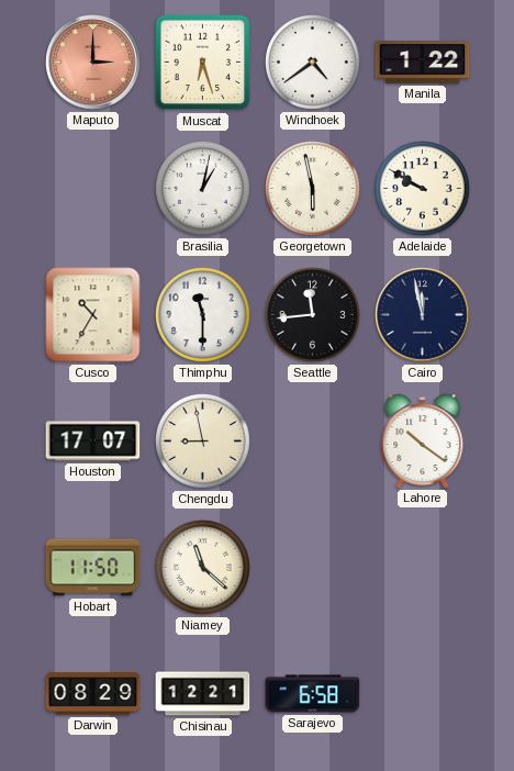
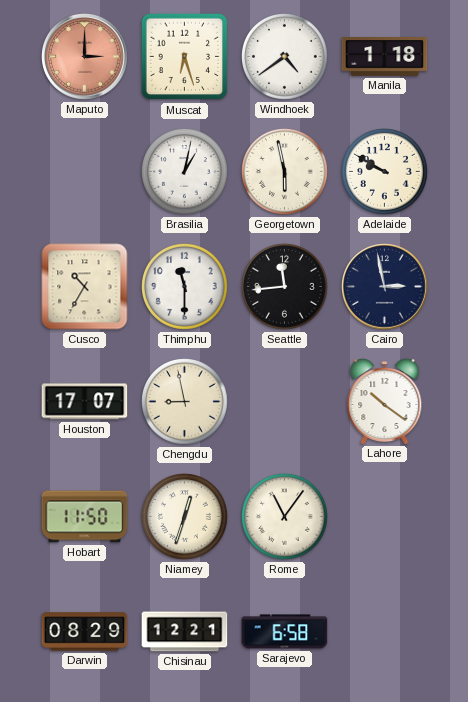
Manila: 1:22 -> 1:18
Cairo: 11:58 -> 2:58
Niamey: 11:22 -> 12:33
Rome: none -> 11:06
